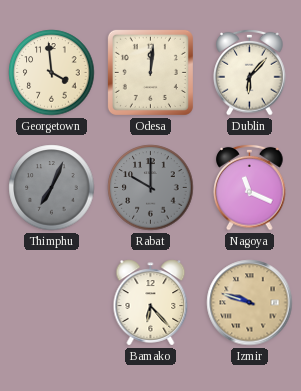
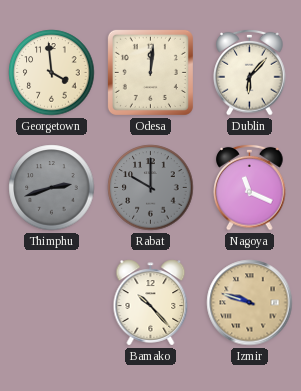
Thimphu: 7:04 -> 2:42
Bamako: 6:23 -> 10:23
